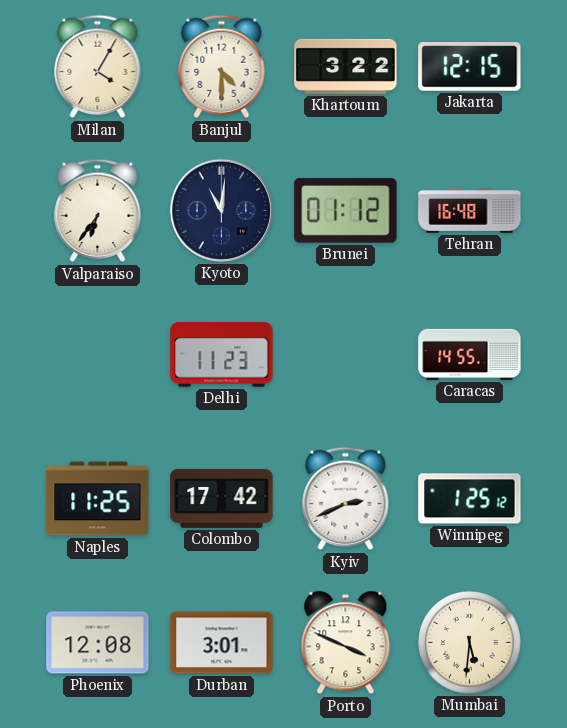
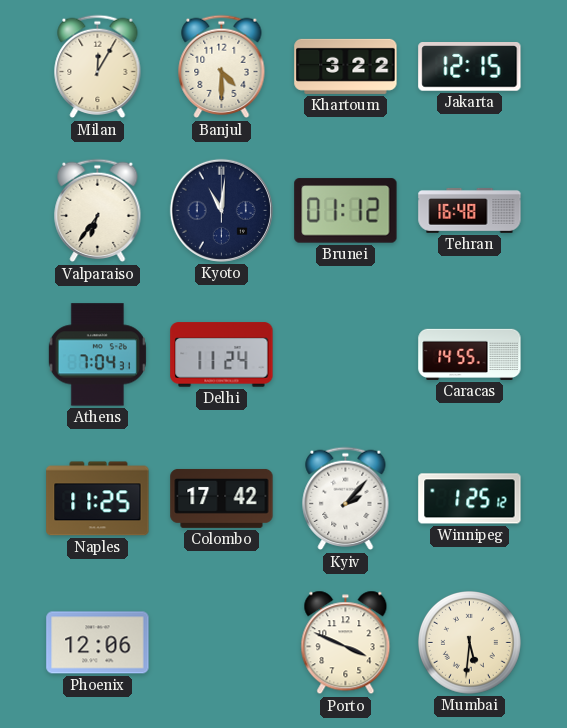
Milan: 4:05 -> 12:05
Athens: none -> 7:04
Delhi: 11:23 -> 11:24
Kyiv: 2:41 -> 2:07
Phoenix: 12:08 -> 12:06
Durban: 3:01 -> none
